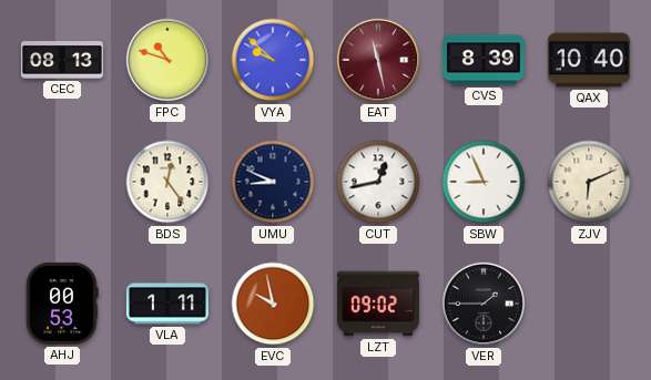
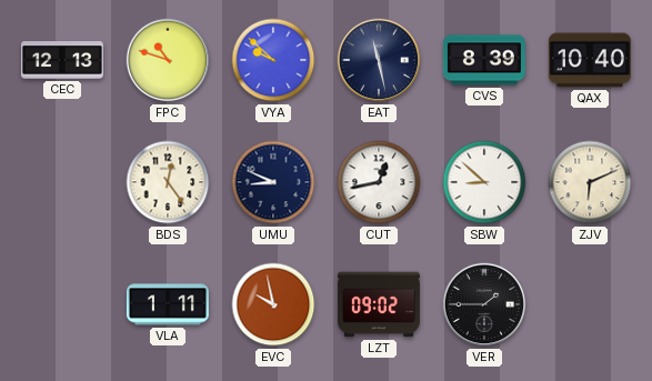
CEC: 08:13 -> 12:13
EAT dial: burgundy -> navy
SBW: 8:56 -> 8:52
AHJ: 00:53 -> none
